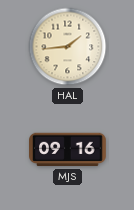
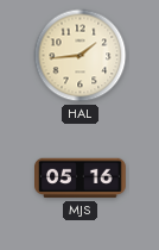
MJS: 09:16 -> 05:16
